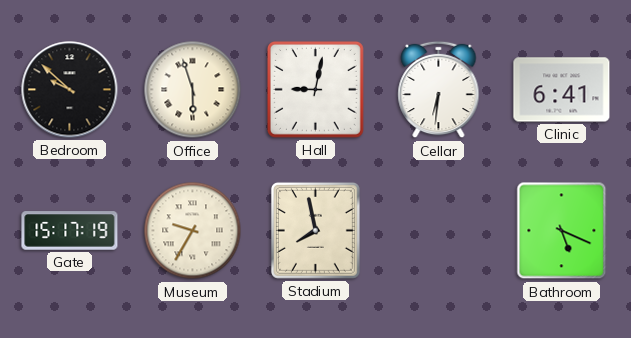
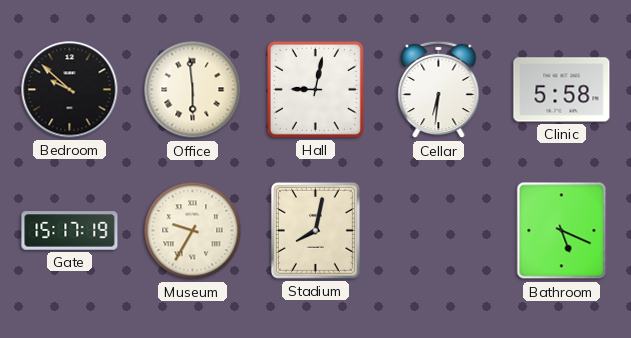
Office: 5:57 -> 5:59
Clinic: 6:41 -> 5:58
Stadium: 7:58 -> 8:02
